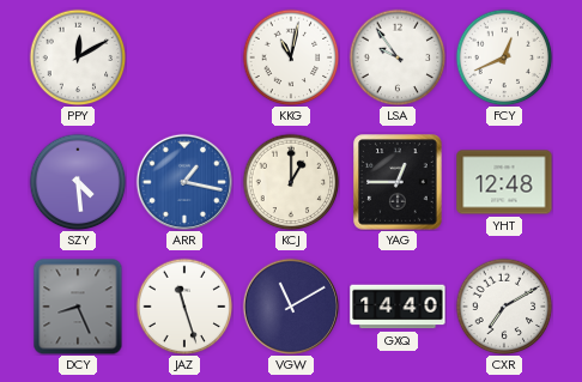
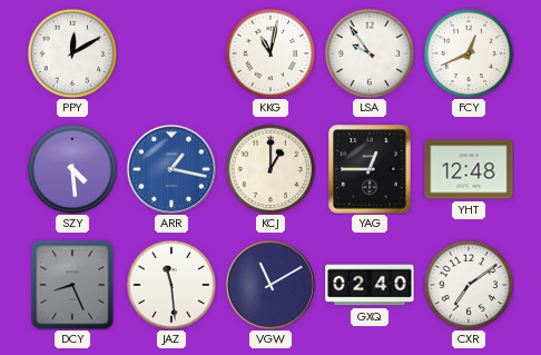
JAZ: 11:27 -> 11:29
GXQ: 14:40 -> 02:40
CXR: 7:10 -> 7:09
